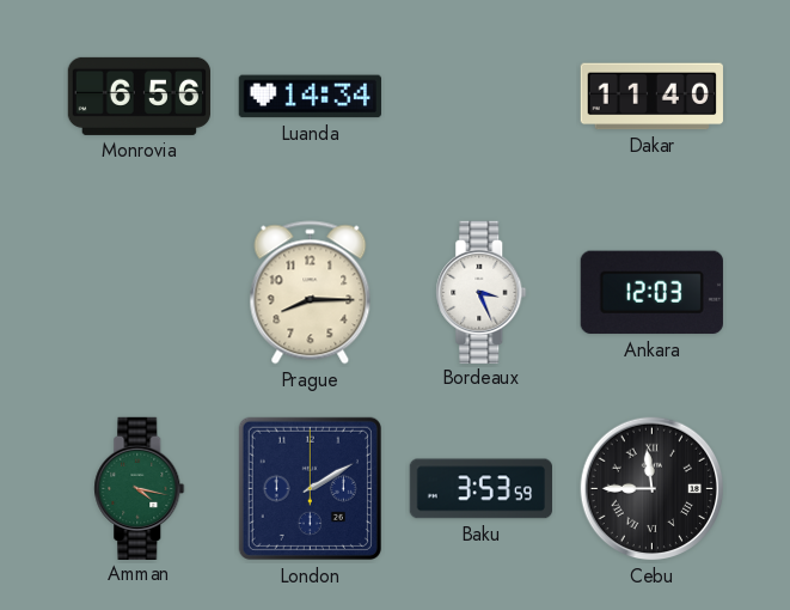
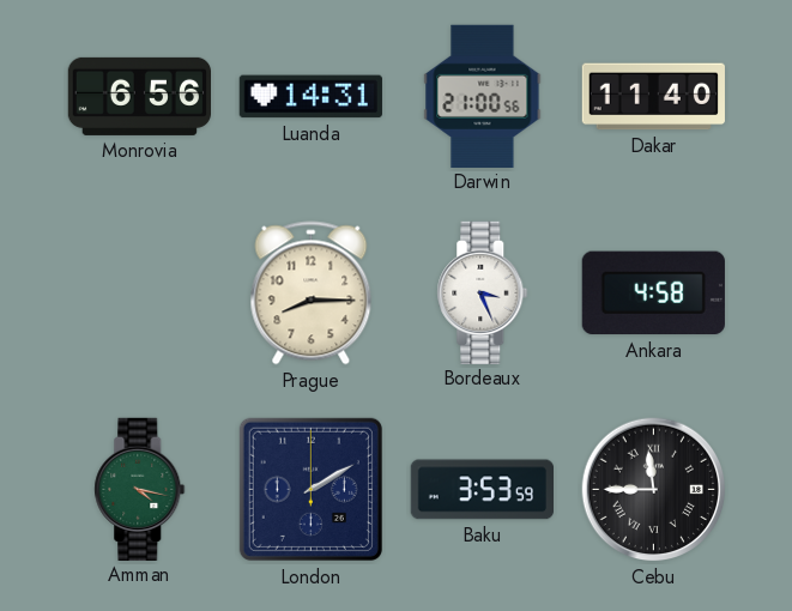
Luanda: 14:34 -> 14:31
Darwin: none -> 21:00
Ankara: 12:03 -> 4:58
